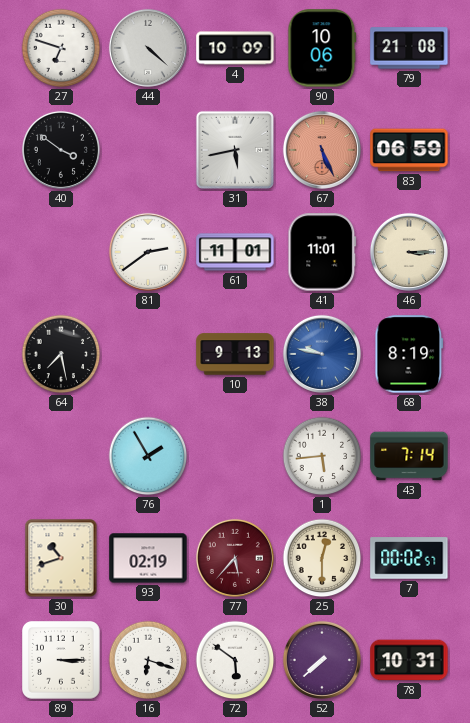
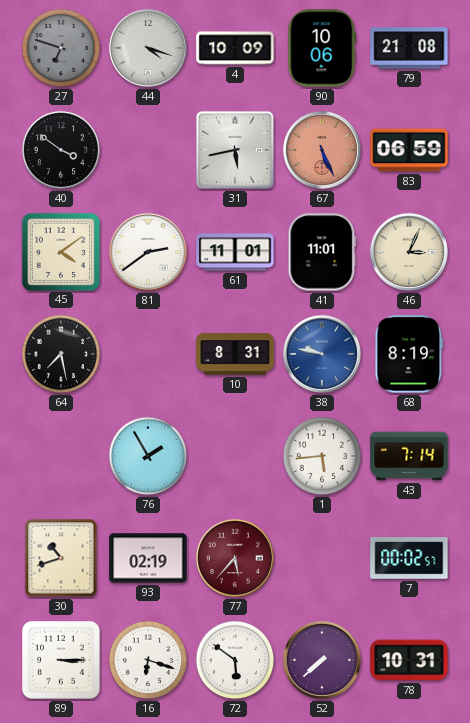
27 dial: white -> grey
44: 4:22 -> 4:18
45: none -> 4:09
46: 3:15 -> 3:04
10: 9:13 -> 8:31
25: 12:30 -> none
